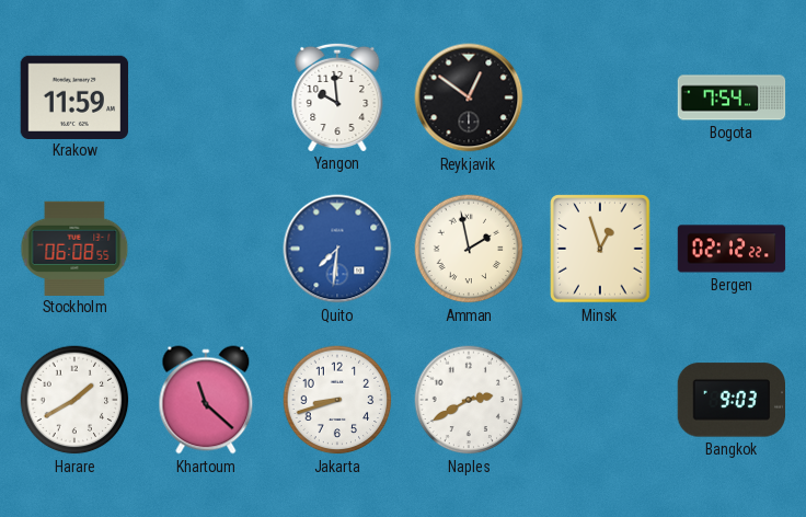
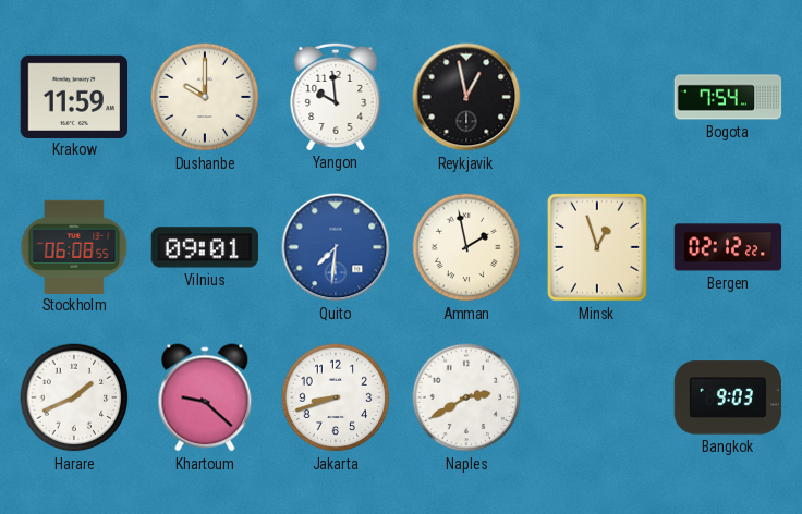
Dushanbe: none -> 10:00
Reykjavik: 12:51 -> 12:58
Vilnius: none -> 09:01
Harare: 1:40 -> 1:41
Khartoum: 11:22 -> 9:22
